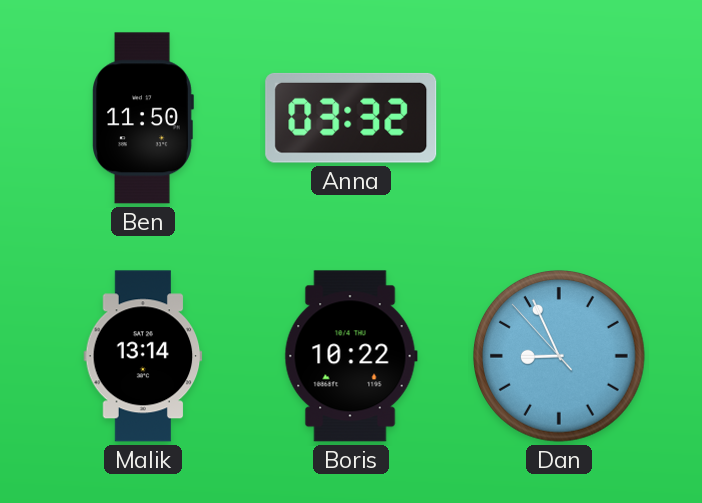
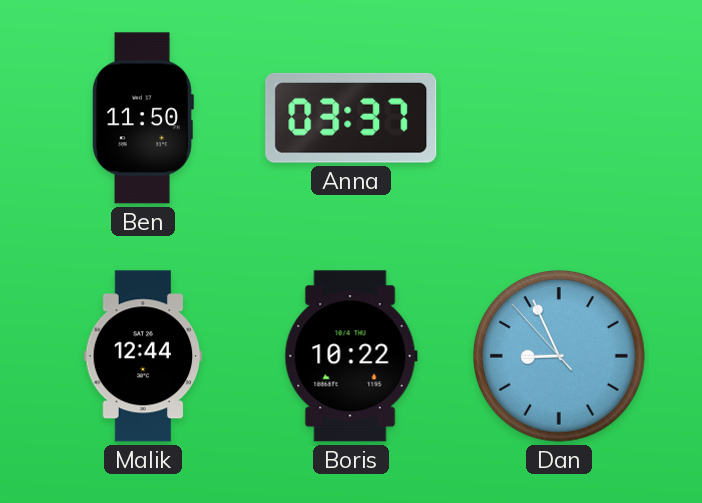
Anna: 03:32 -> 03:37
Malik: 13:14 -> 12:44
